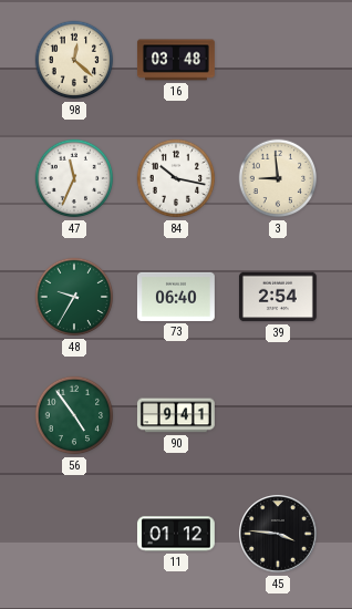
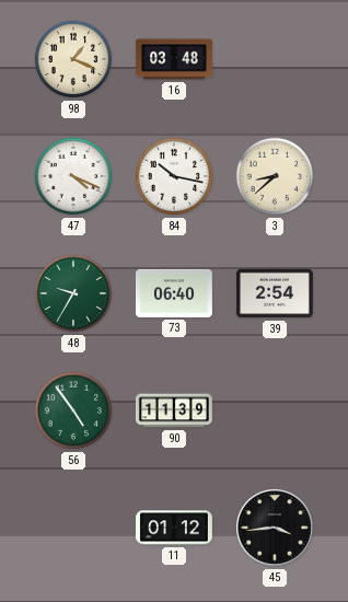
98: 12:22 -> 1:19
47: 11:34 -> 4:19
3: 8:59 -> 8:38
90: 9:41 -> 11:39
45: 3:46 -> 3:44
